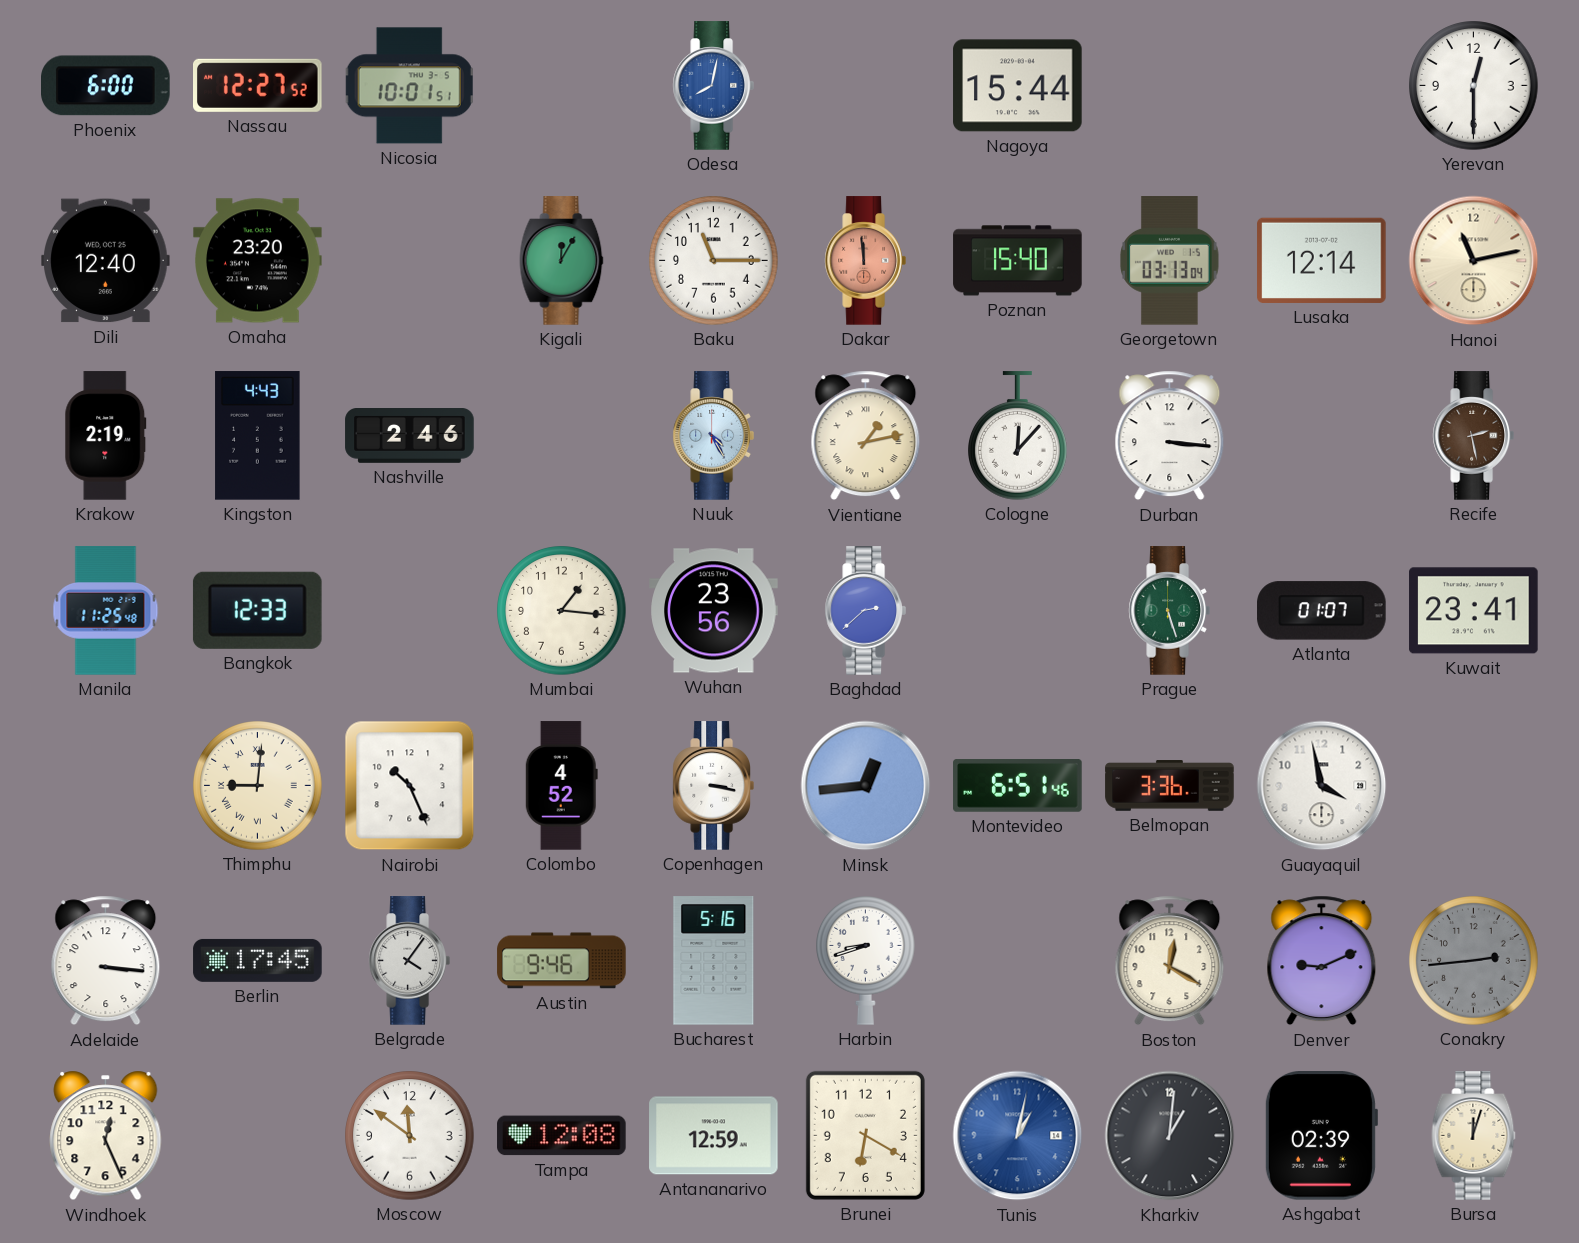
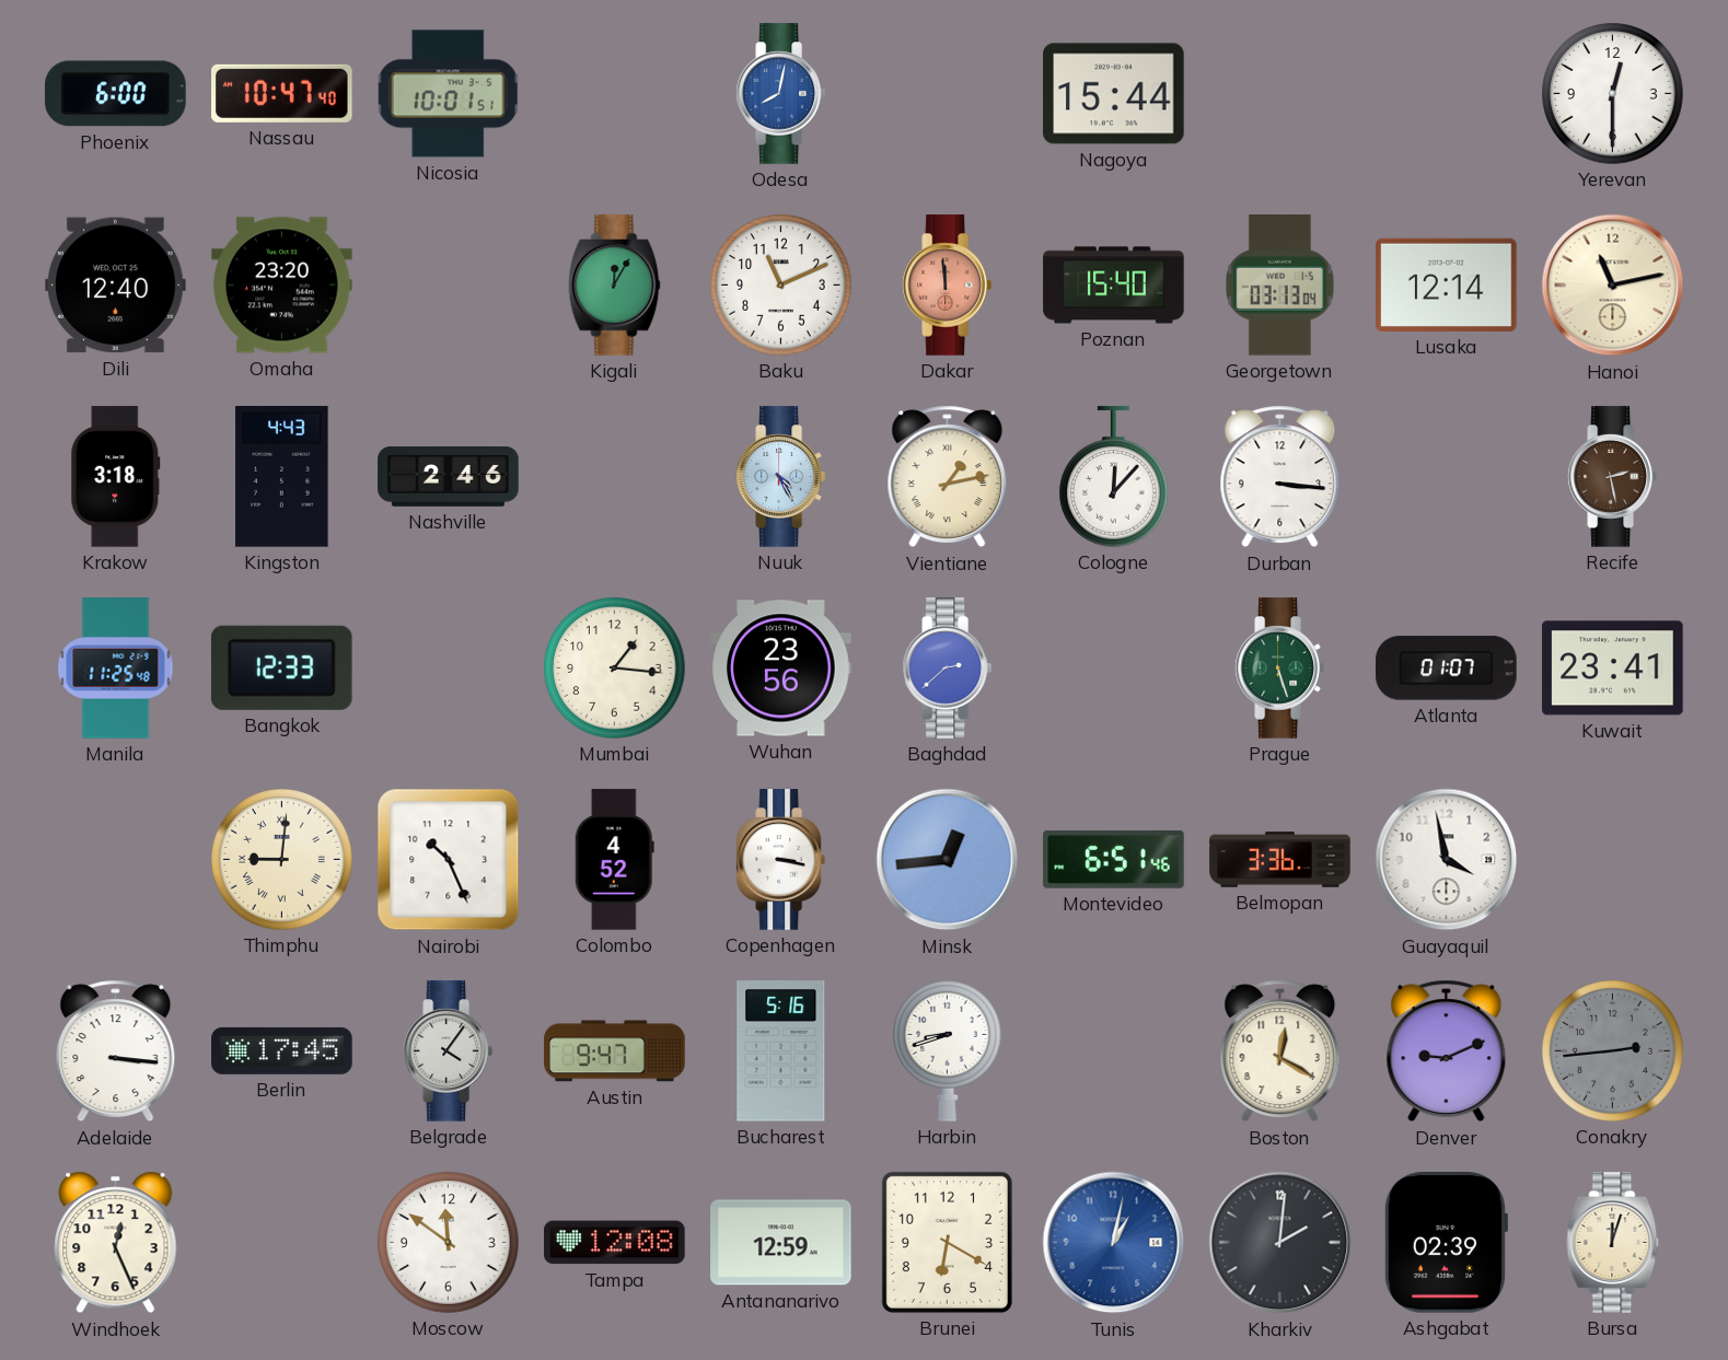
Nassau: 12:27 -> 10:47
Baku: 11:15 -> 11:11
Krakow: 2:19 -> 3:18
Austin: 9:46 -> 9:47
Kharkiv: 1:01 -> 2:01
